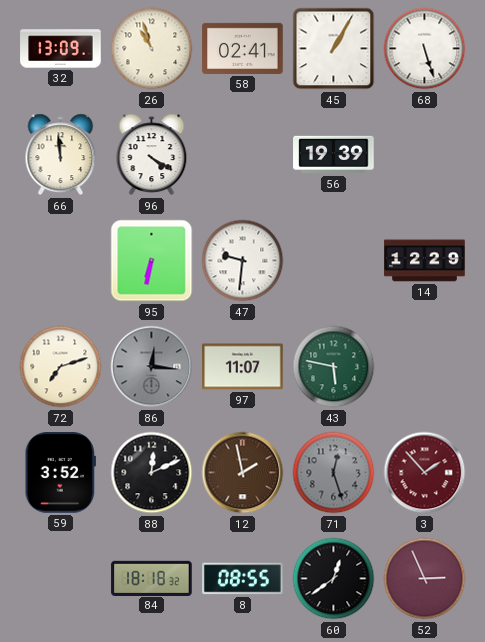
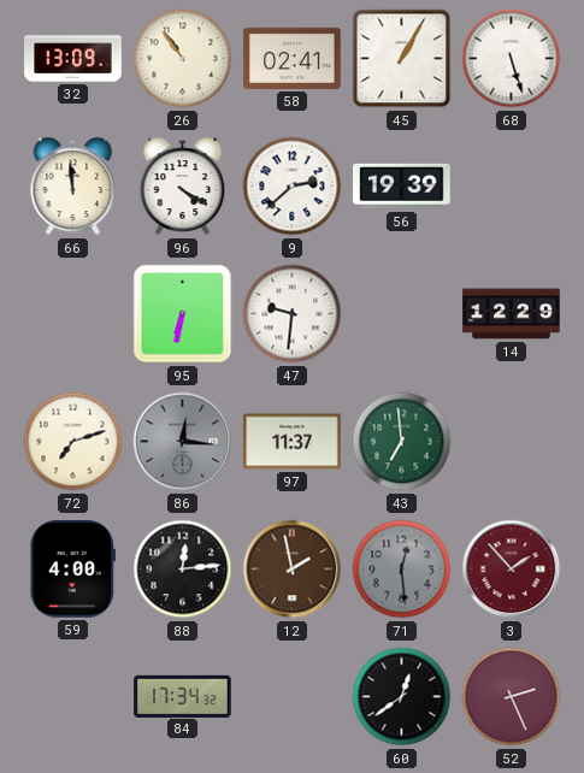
26: 10:57 -> 10:54
9: none -> 2:38
97: 11:07 -> 11:37
43: 5:47 -> 6:59
59: 3:52 -> 4:00
88: 12:11 -> 12:14
71: 12:27 -> 12:29
84: 18:18 -> 17:34
8: 08:55 -> none
52: 2:56 -> 2:26
